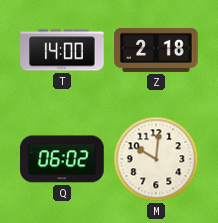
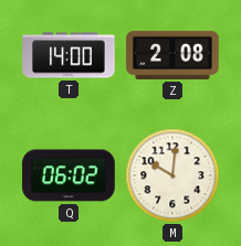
Z: 2:18 -> 2:08
